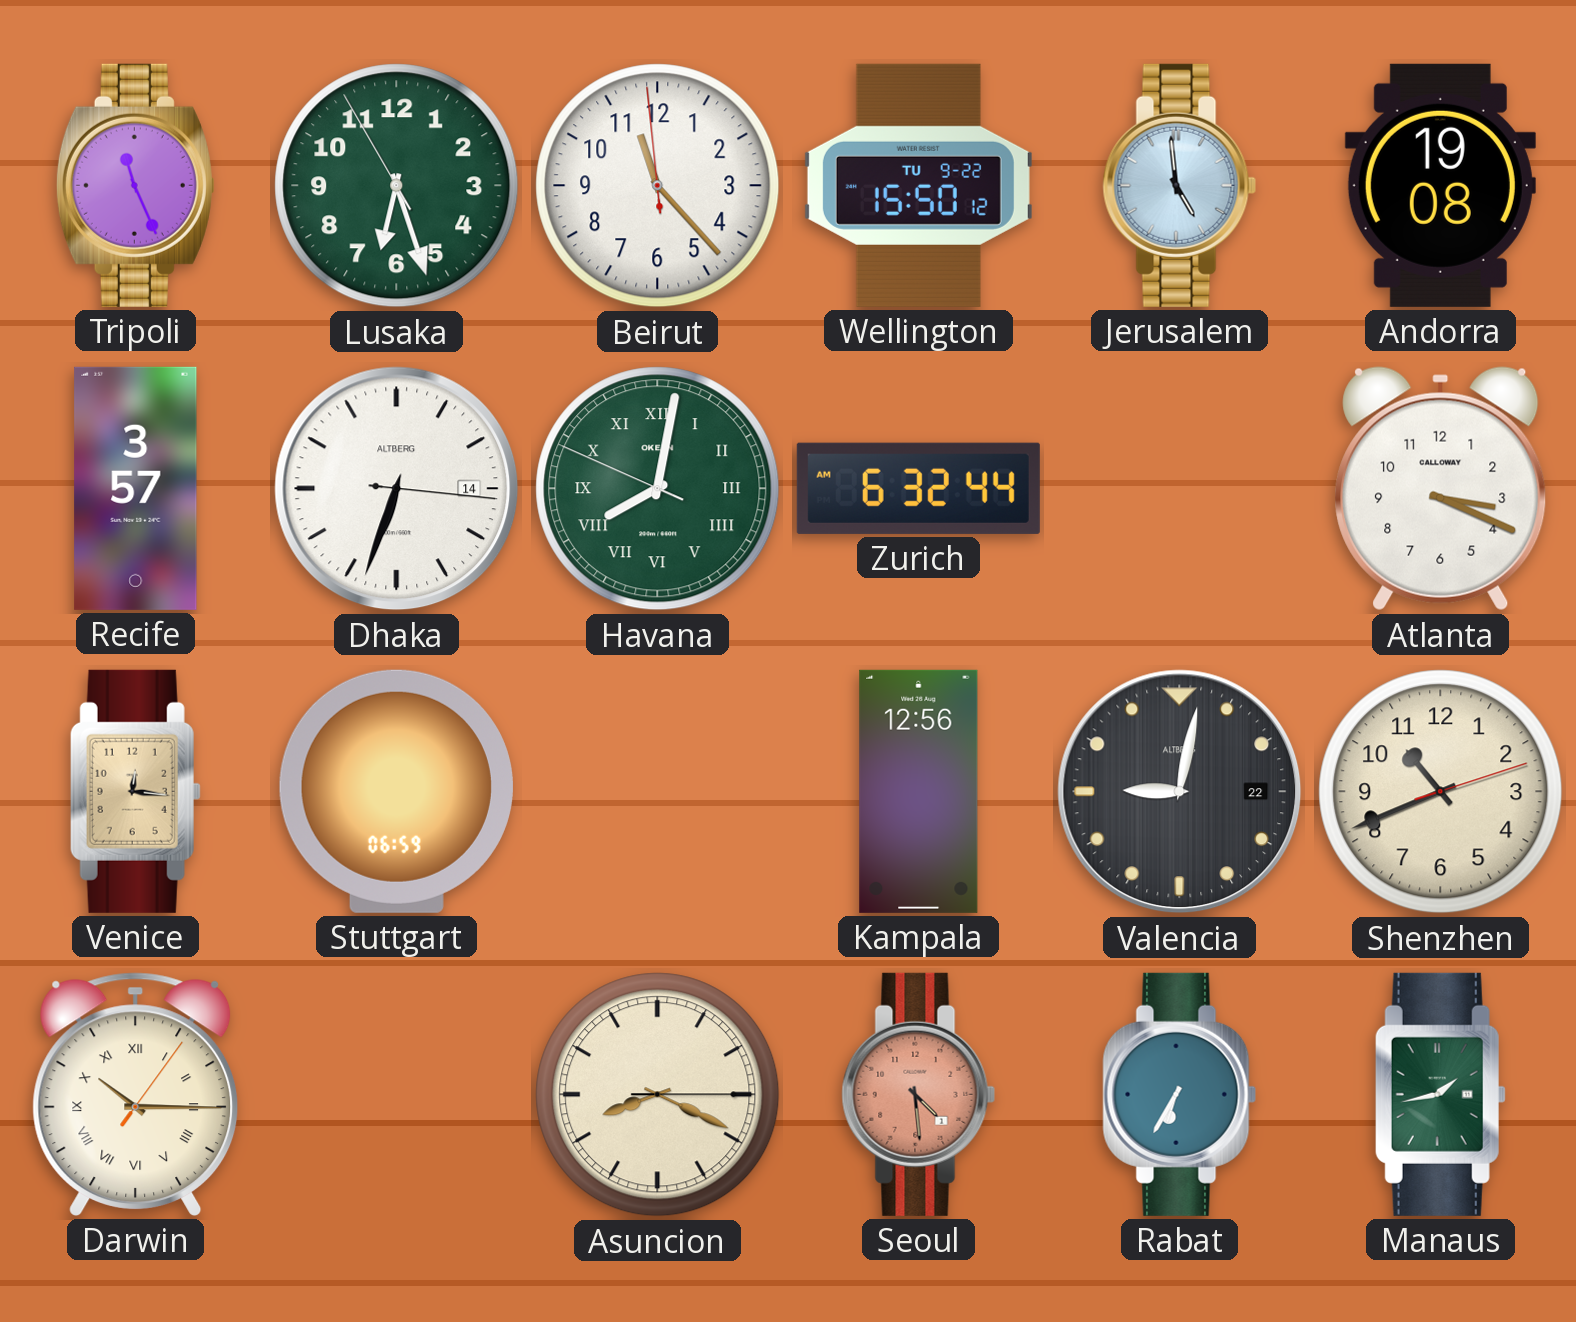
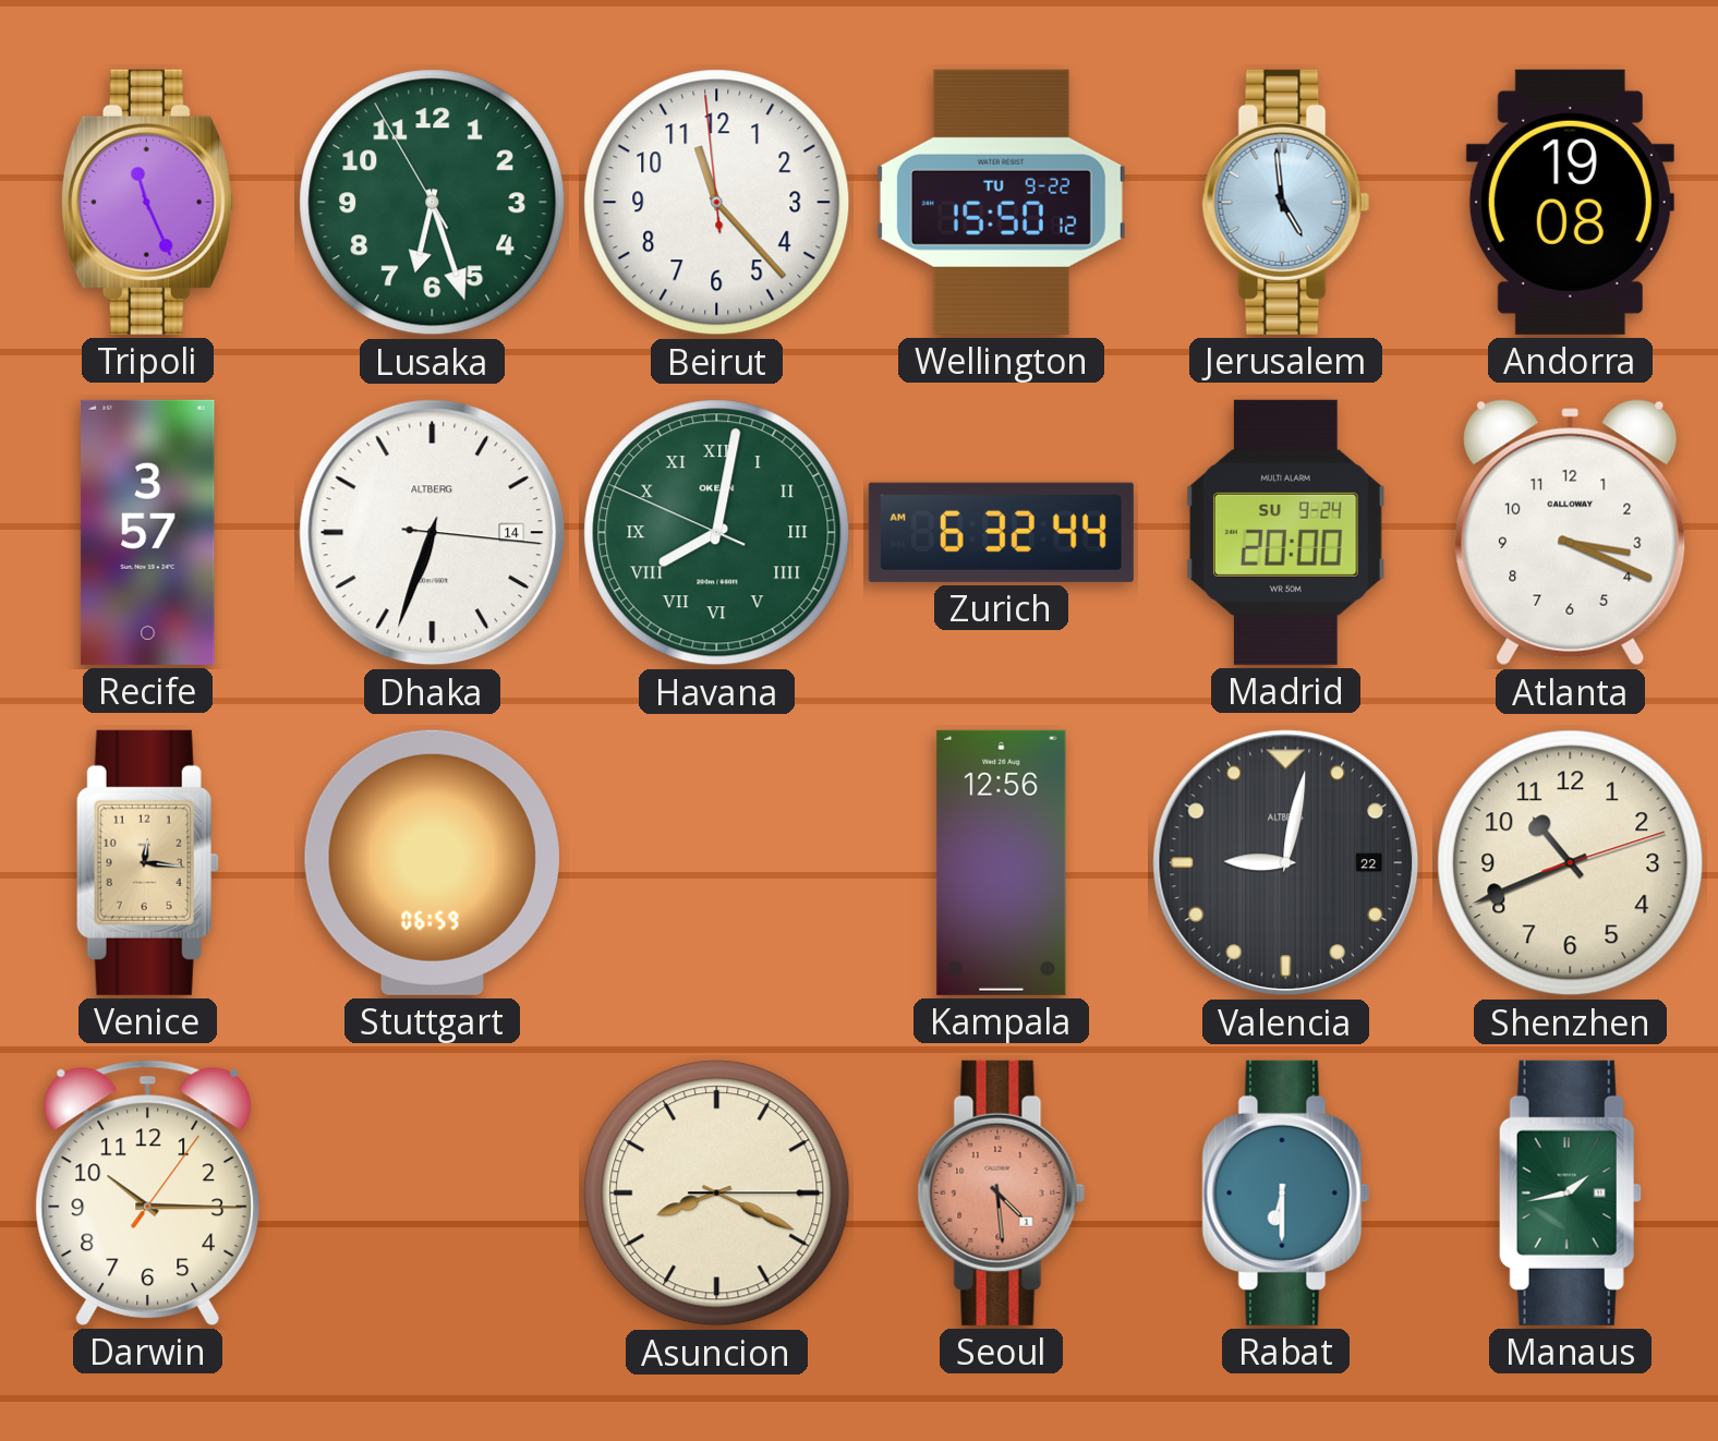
Madrid: none -> 20:00
Darwin numerals: Roman -> Arabic
Rabat: 6:35 -> 6:30
